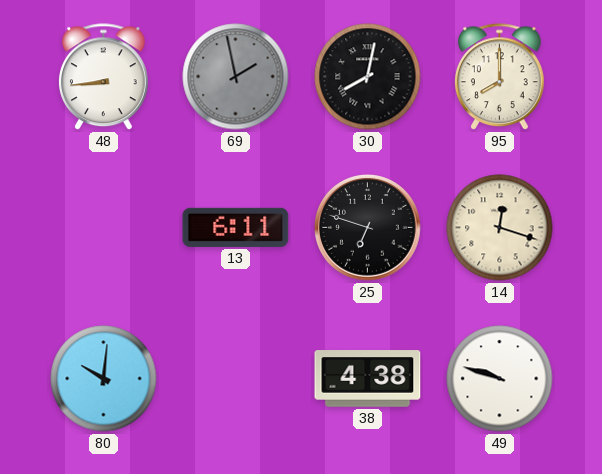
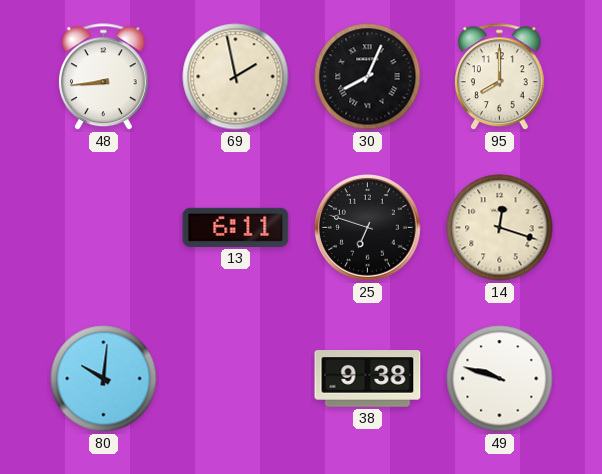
69 dial: grey -> cream
30: 8:02 -> 8:04
38: 4:38 -> 9:38
